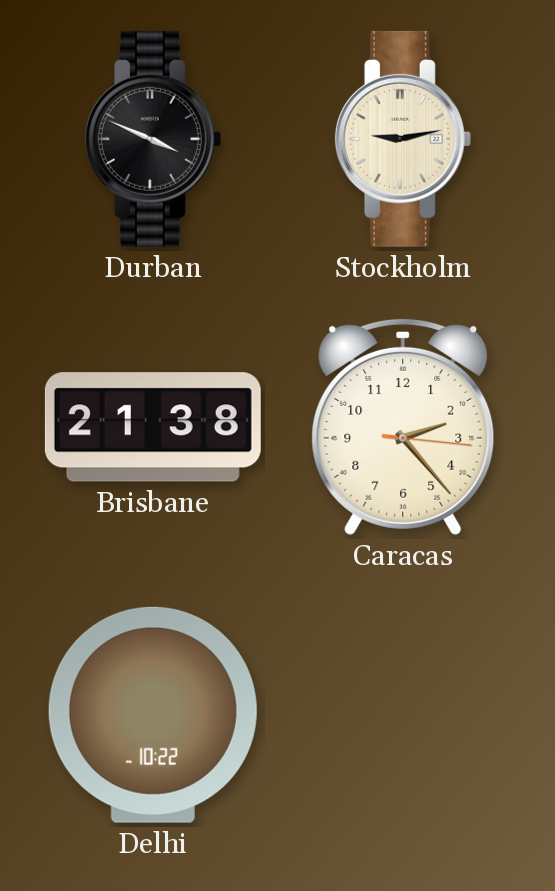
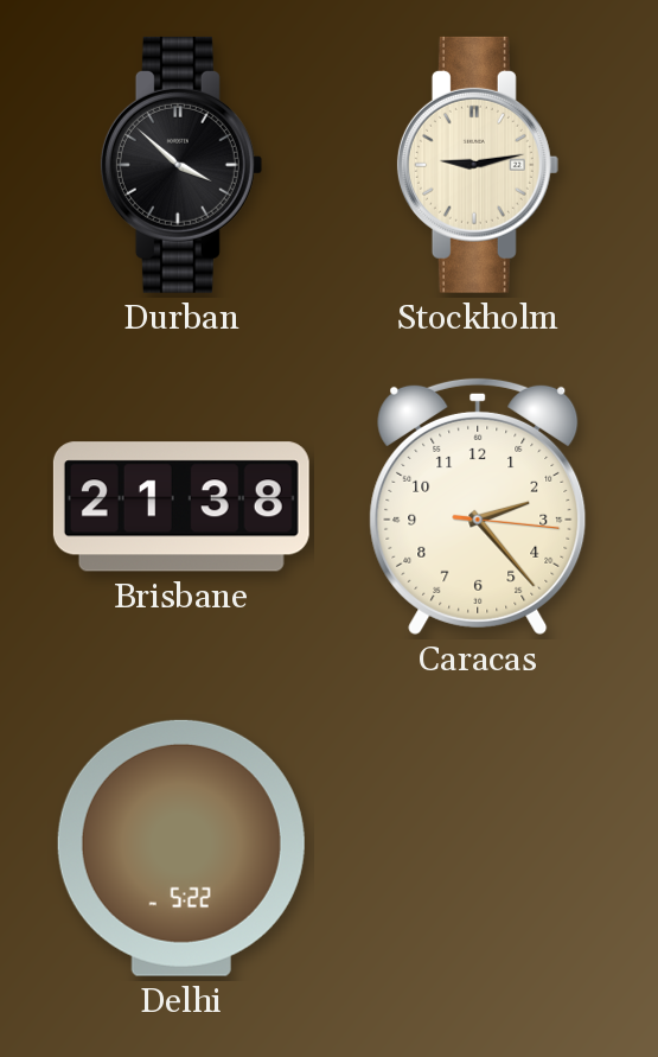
Durban: 3:49 -> 3:52
Delhi: 10:22 -> 5:22
